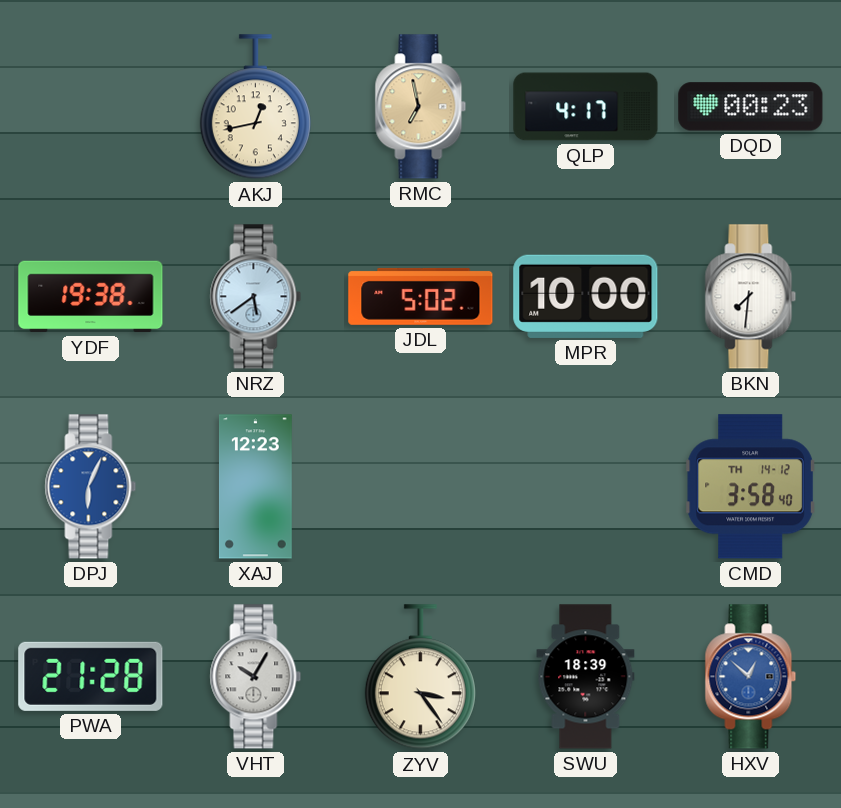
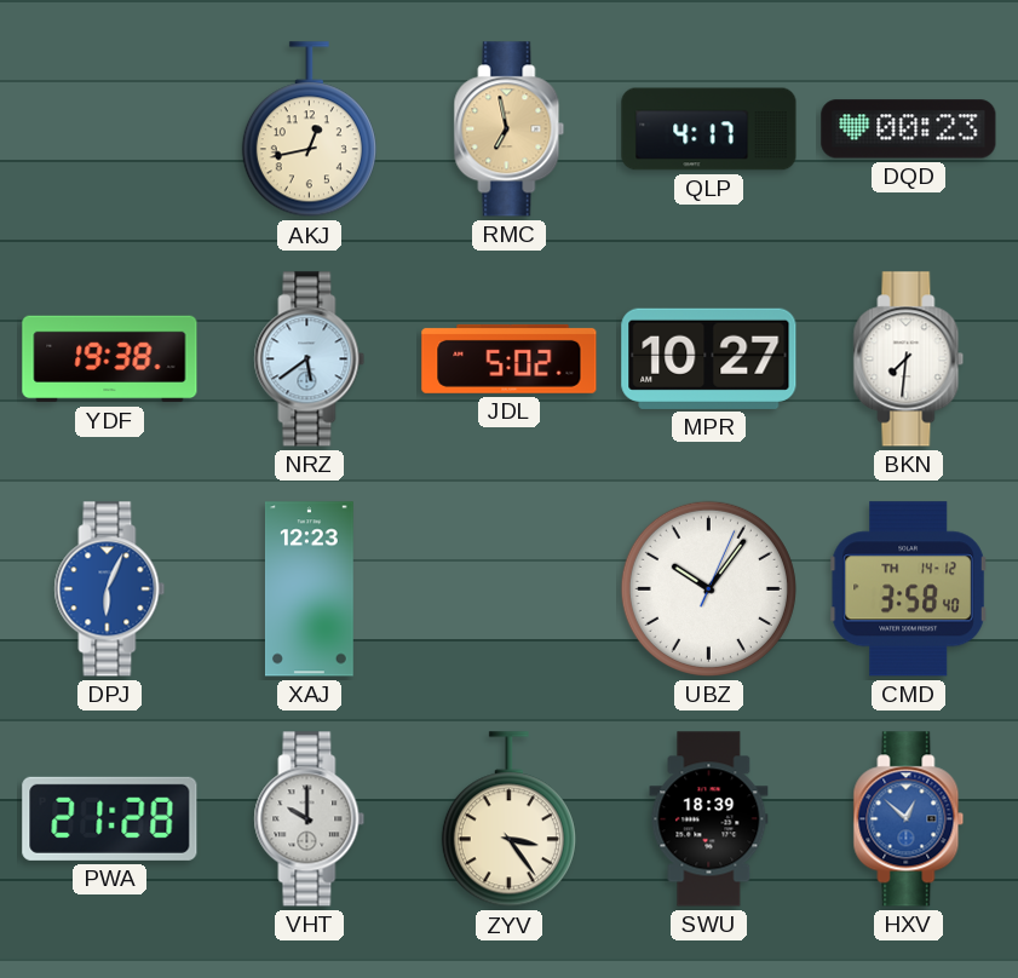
MPR: 10:00 -> 10:27
UBZ: none -> 10:06
VHT: 10:05 -> 10:00
